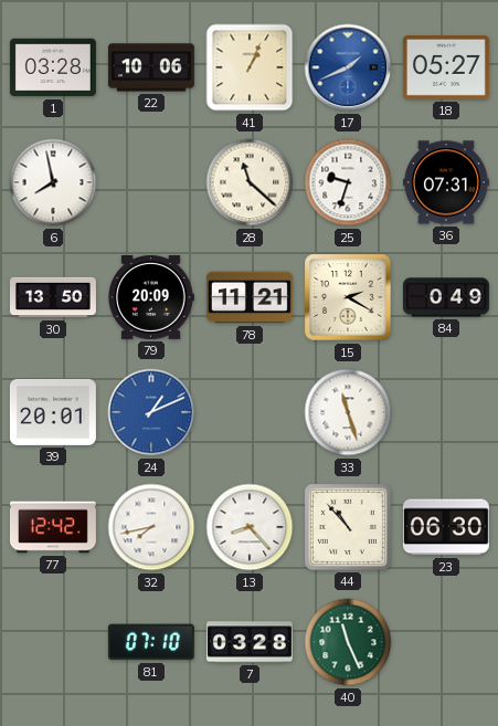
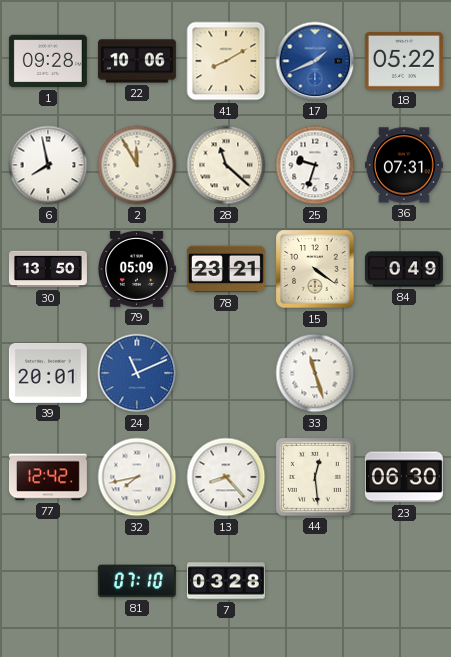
1: 03:28 -> 09:28
41: 1:04 -> 8:10
18: 05:27 -> 05:22
2: none -> 11:55
79: 20:09 -> 05:09
78: 11:21 -> 23:21
15: 2:20 -> 4:21
24: 1:11 -> 11:11
44: 10:53 -> 12:29
40: 11:26 -> none
